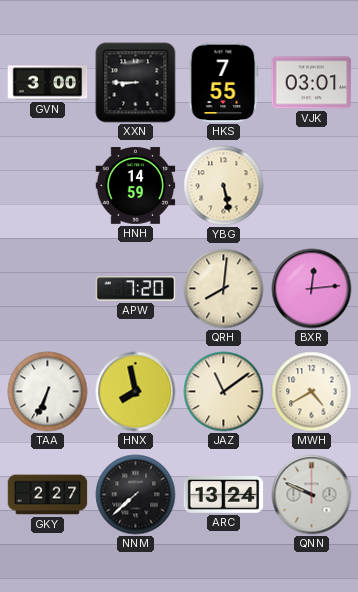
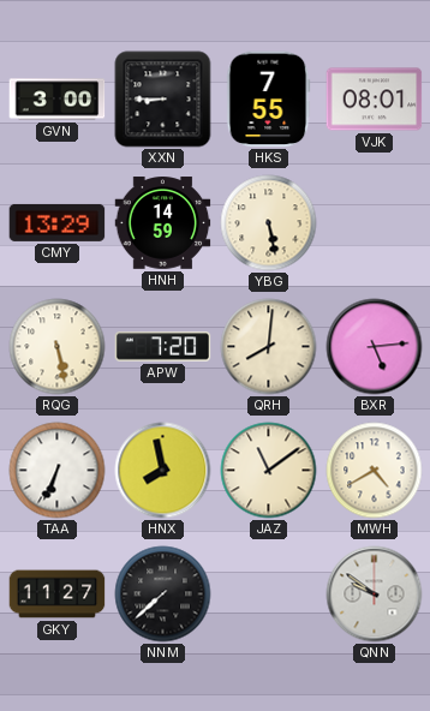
VJK: 03:01 -> 08:01
CMY: none -> 13:29
RQG: none -> 5:28
BXR: 12:14 -> 5:14
GKY: 2:27 -> 11:27
ARC: 13:24 -> none
QNN: 9:49 -> 9:51
